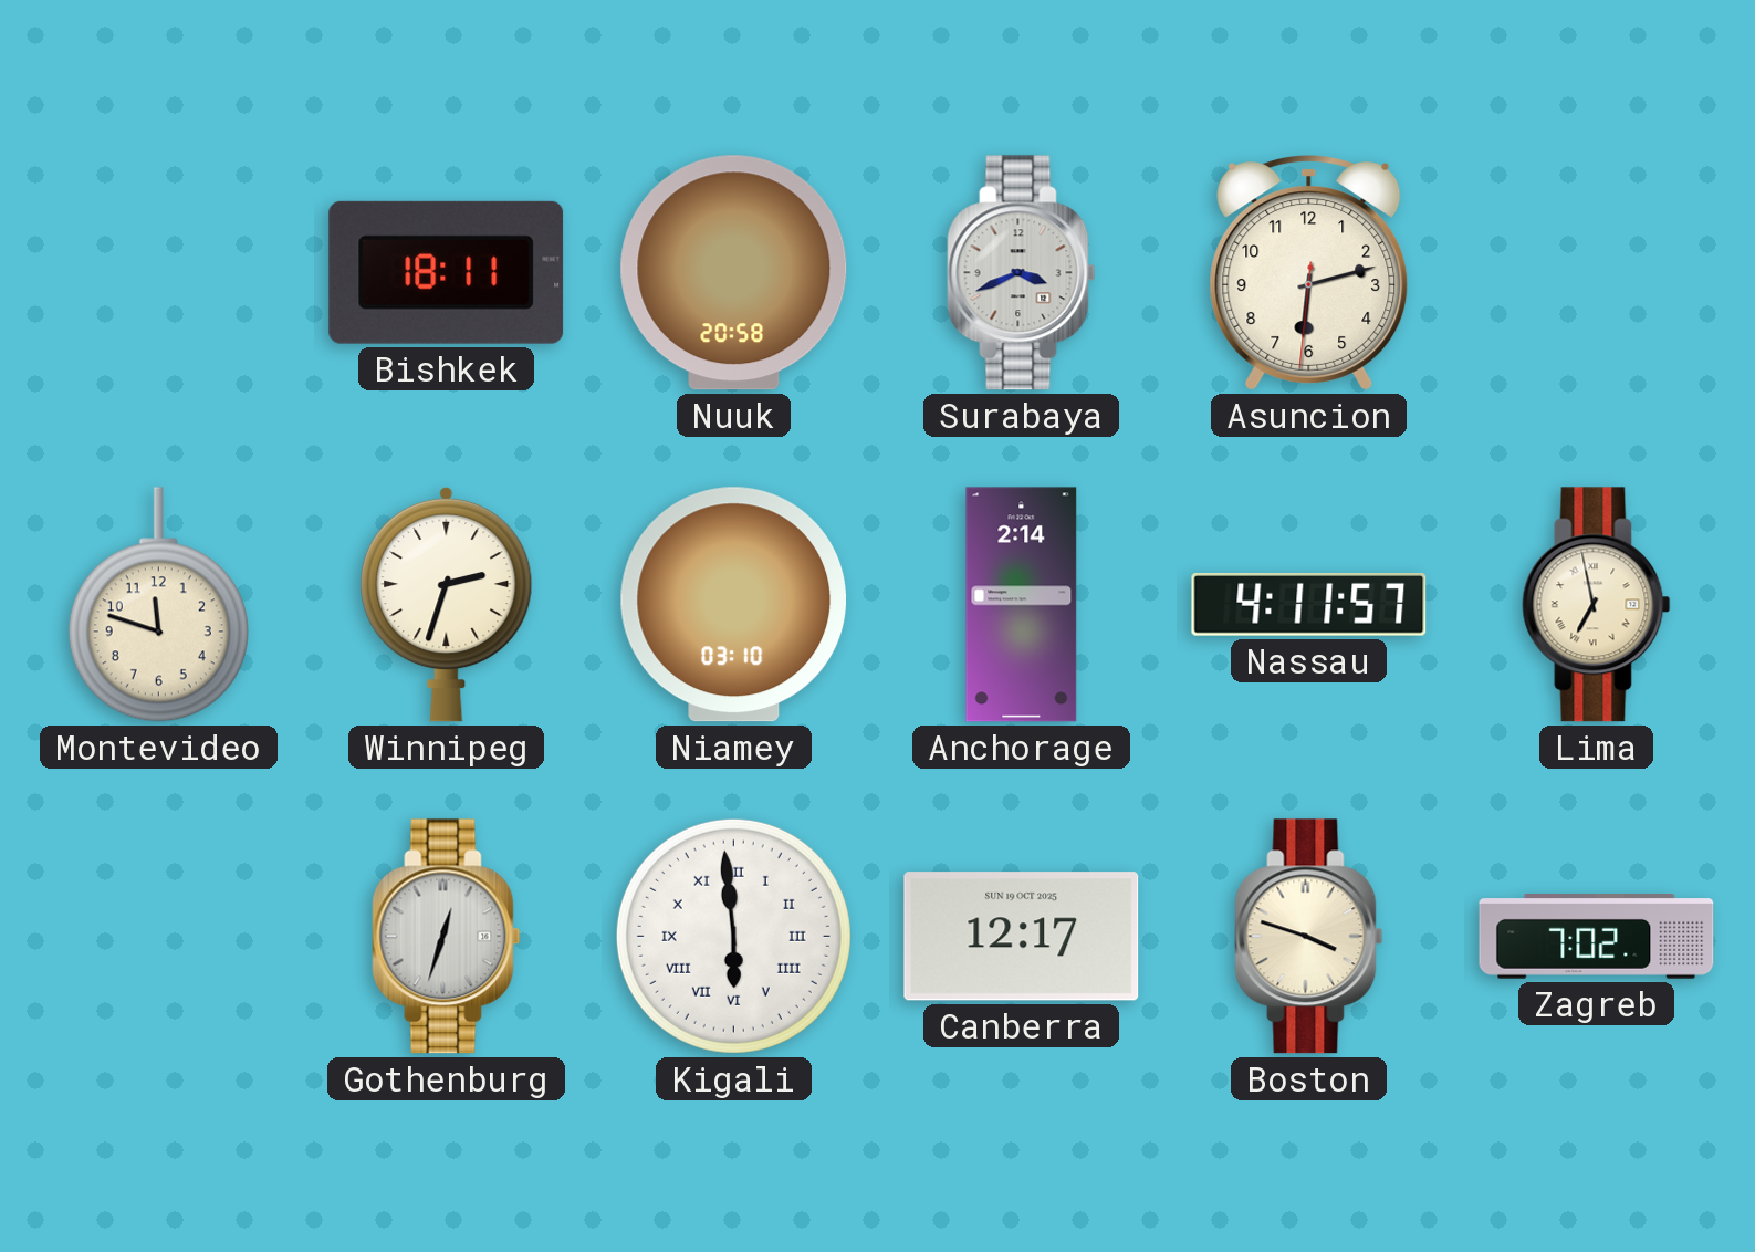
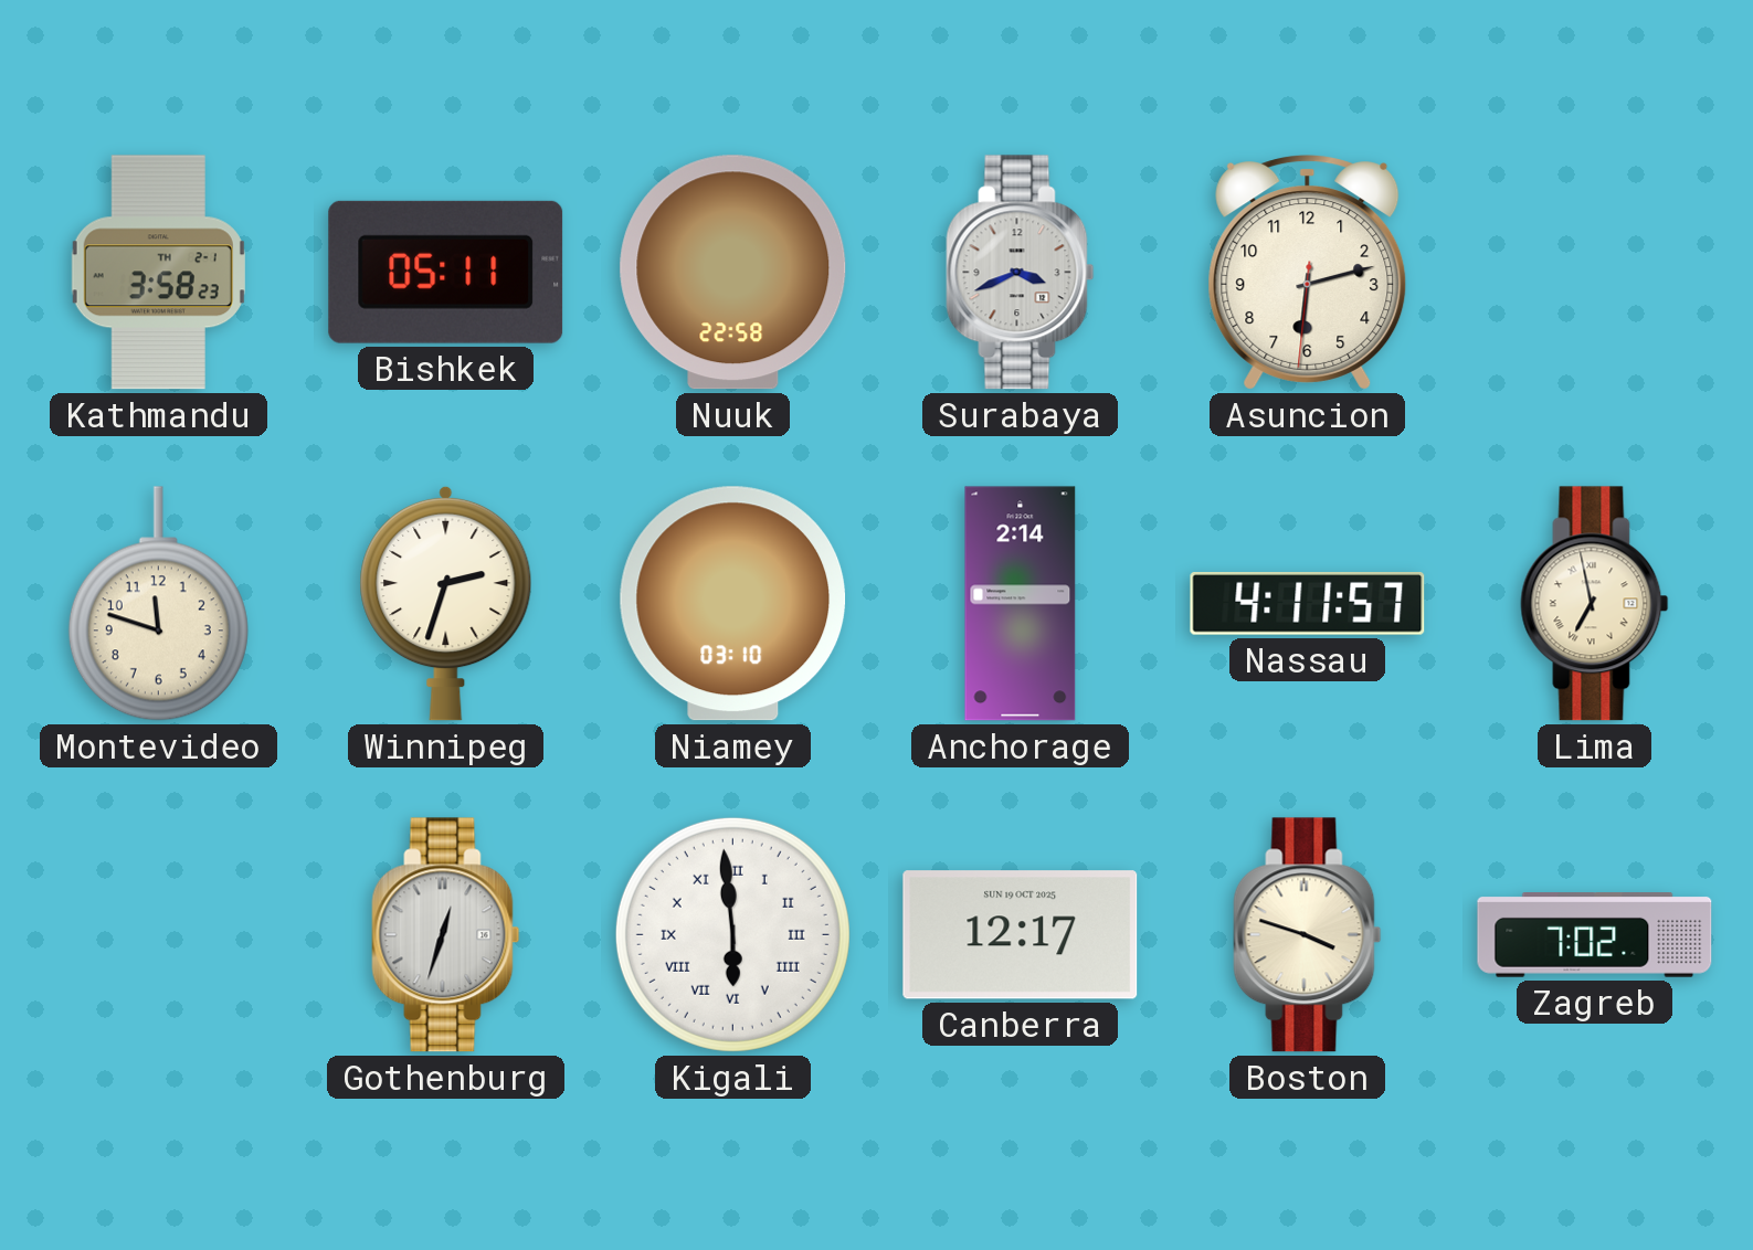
Kathmandu: none -> 3:58
Bishkek: 18:11 -> 05:11
Nuuk: 20:58 -> 22:58
